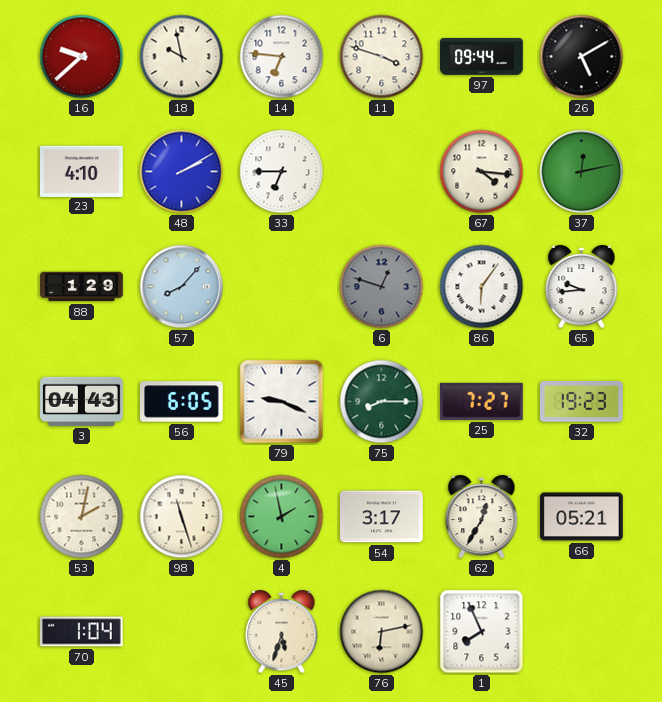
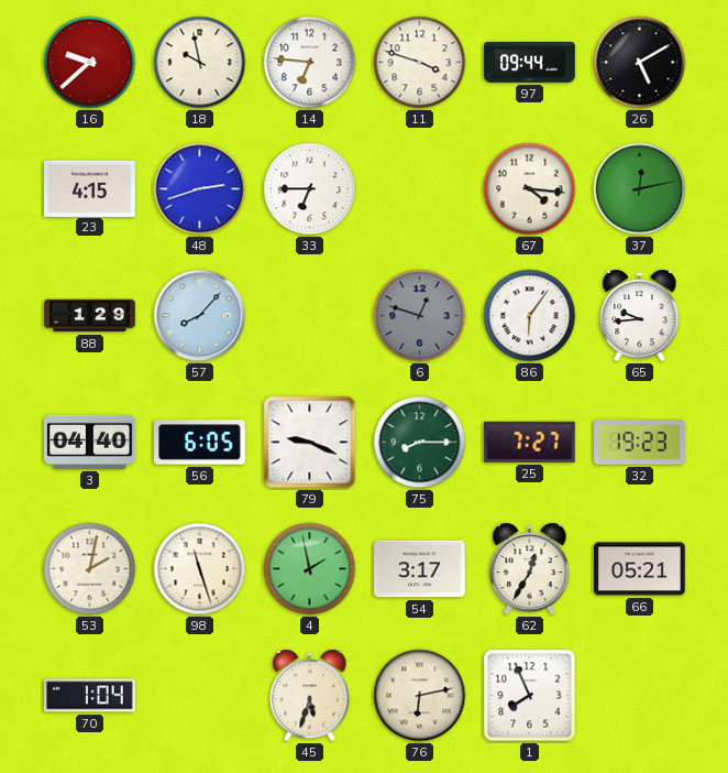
23: 4:10 -> 4:15
48: 2:10 -> 2:42
3: 04:43 -> 04:40
